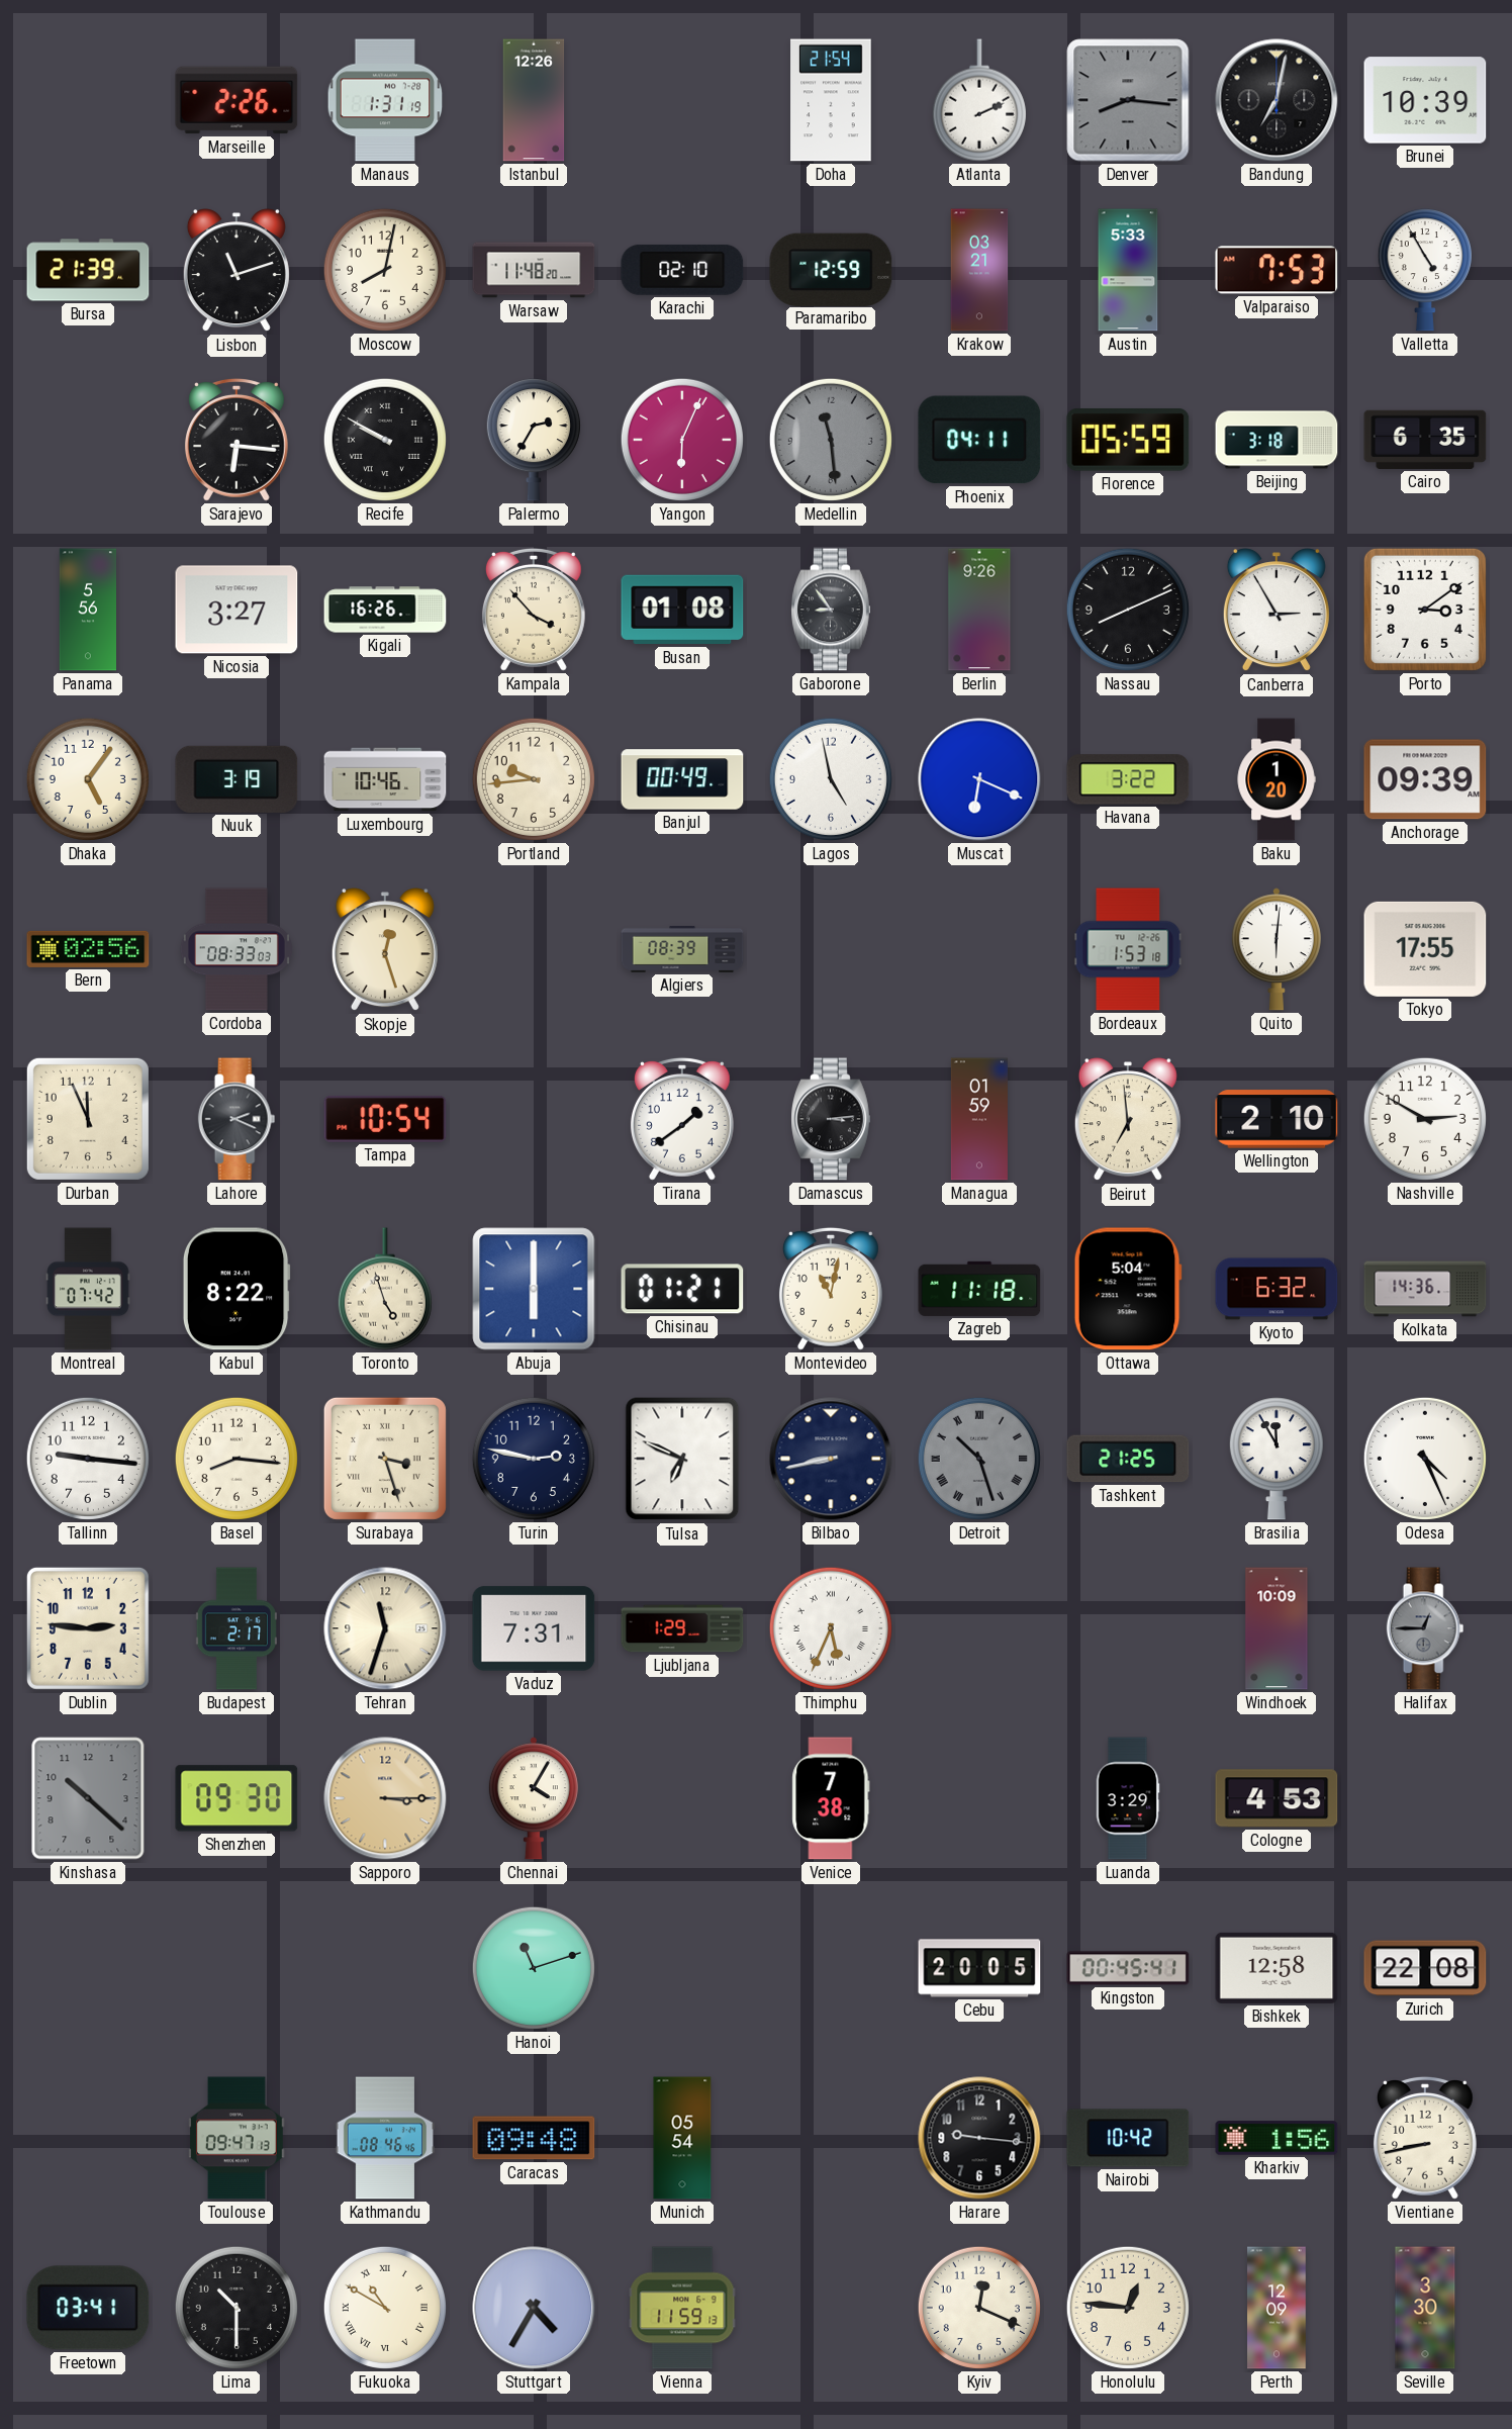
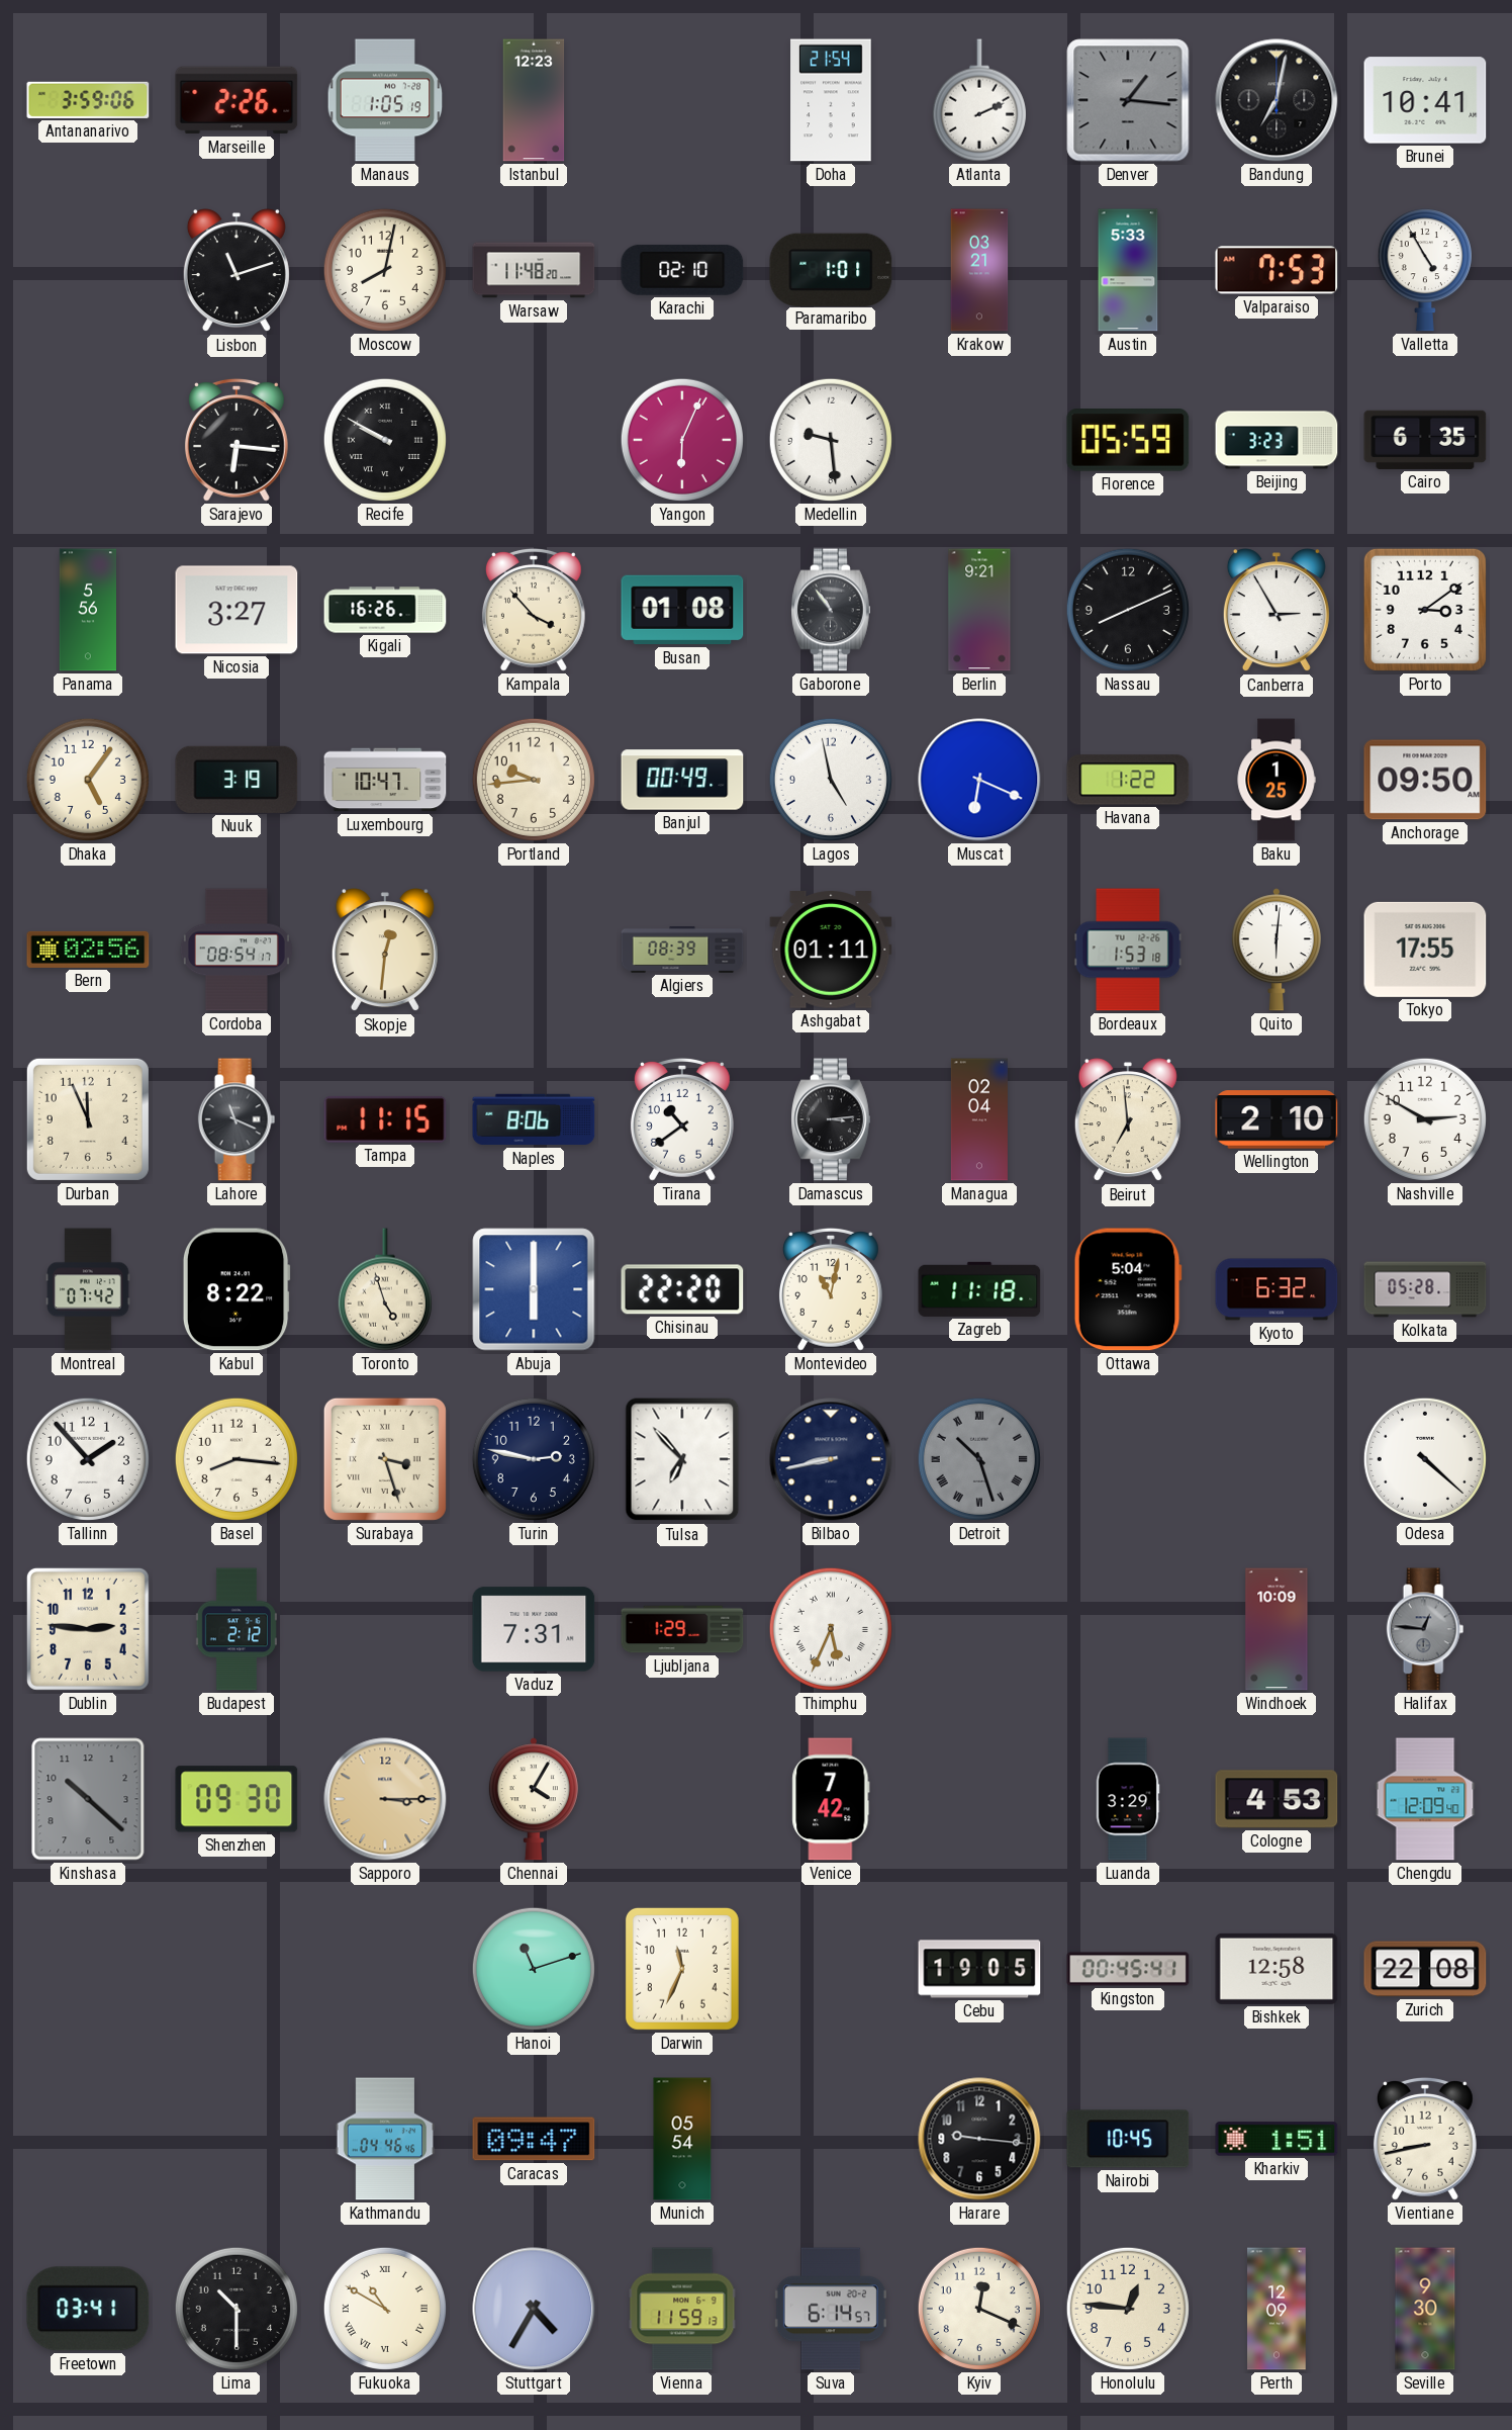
Antananarivo: none -> 3:59
Manaus: 1:31 -> 1:05
Istanbul: 12:26 -> 12:23
Denver: 8:16 -> 1:16
Brunei: 10:39 -> 10:41
Bursa: 21:39 -> none
Paramaribo: 12:59 -> 1:01
Palermo: 2:35 -> none
Medellin: 11:29 -> 9:29
Medellin dial: grey -> white
Phoenix: 04:11 -> none
Beijing: 3:18 -> 3:23
Gaborone: 8:54 -> 10:54
Berlin: 9:26 -> 9:21
Luxembourg: 10:46 -> 10:47
Havana: 3:22 -> 1:22
Baku: 1:20 -> 1:25
Anchorage: 09:39 -> 09:50
Cordoba: 08:33 -> 08:54
Skopje: 12:27 -> 12:31
Ashgabat: none -> 01:11
Lahore: 2:19 -> 11:19
Tampa: 10:54 -> 11:15
Naples: none -> 8:06
Tirana: 1:39 -> 10:39
Managua: 01:59 -> 02:04
Chisinau: 01:21 -> 22:20
Kolkata: 14:36 -> 05:28
Tallinn: 9:16 -> 1:53
Tulsa: 6:49 -> 6:53
Tashkent: 21:25 -> none
Brasilia: 11:55 -> none
Odesa: 4:26 -> 4:22
Budapest: 2:17 -> 2:12
Tehran: 11:33 -> none
Halifax: 12:45 -> 12:46
Venice: 7:38 -> 7:42
Chengdu: none -> 12:09
Darwin: none -> 11:34
Cebu: 20:05 -> 19:05
Toulouse: 09:47 -> none
Kathmandu: 08:46 -> 04:46
Caracas: 09:48 -> 09:47
Nairobi: 10:42 -> 10:45
Kharkiv: 1:56 -> 1:51
Suva: none -> 6:14
Seville: 3:30 -> 9:30
